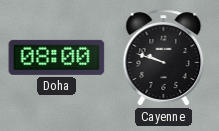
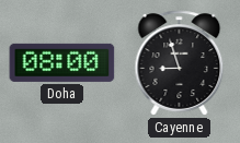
Cayenne: 9:48 -> 8:57
